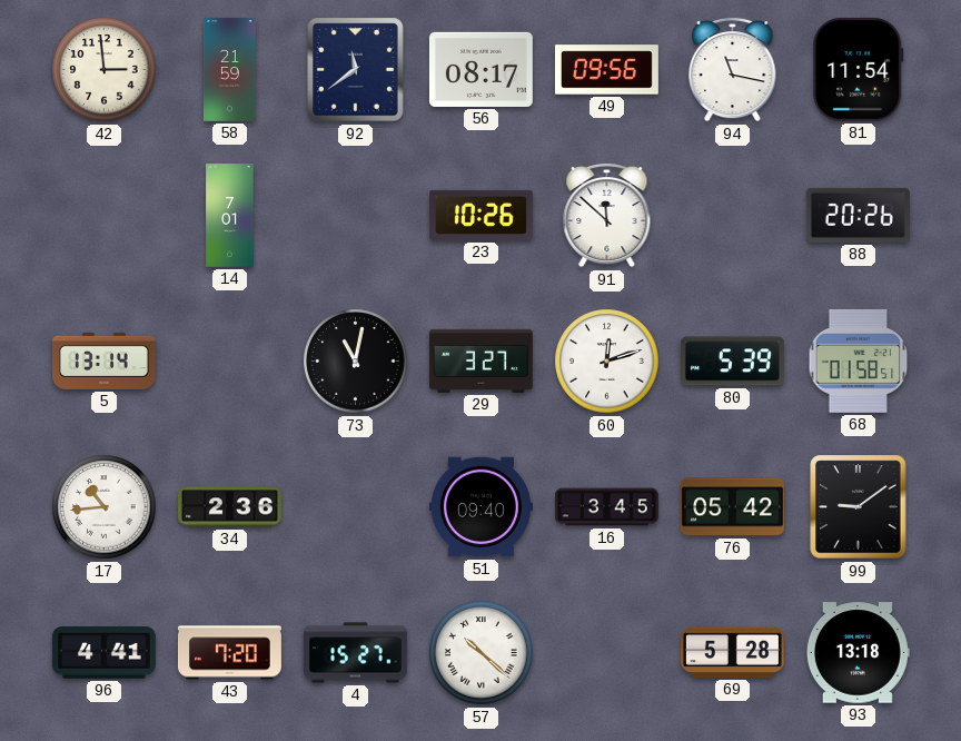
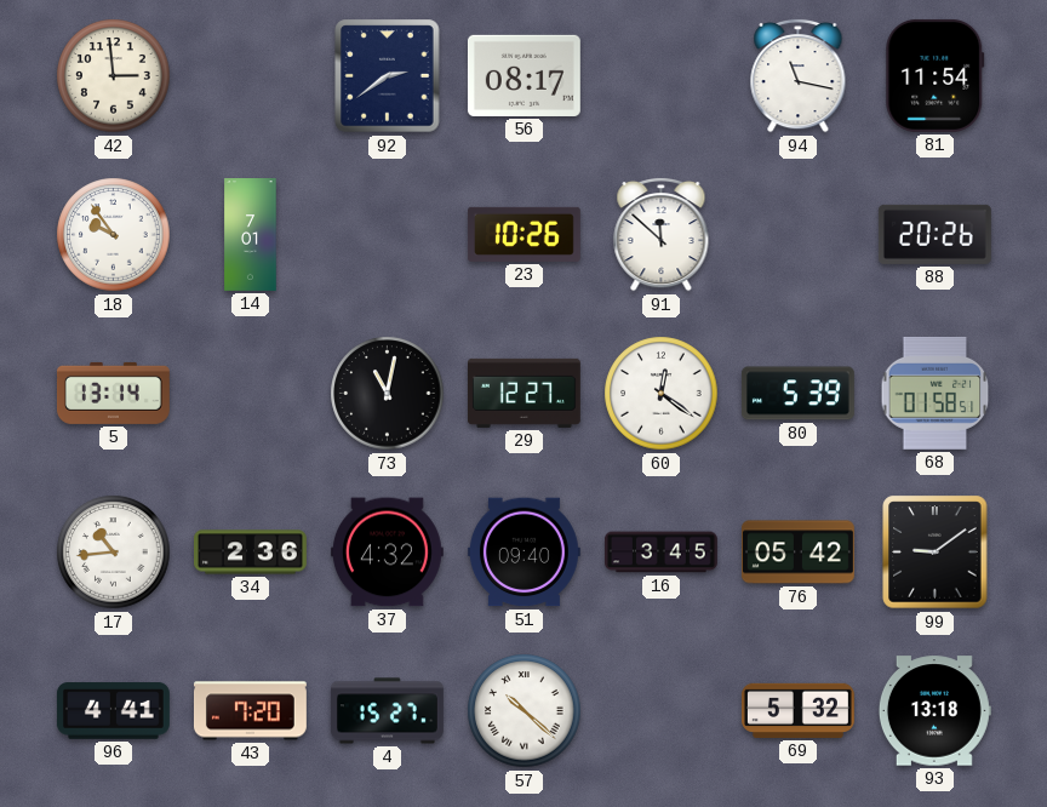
58: 21:59 -> none
92: 11:39 -> 2:39
49: 09:56 -> none
18: none -> 9:54
29: 3:27 -> 12:27
60: 12:12 -> 12:21
37: none -> 4:32
69: 5:28 -> 5:32
